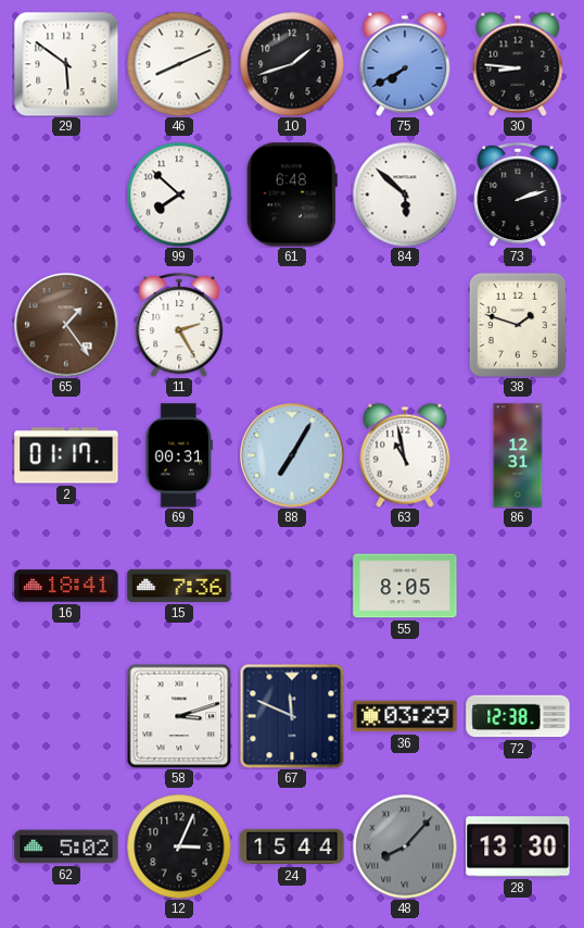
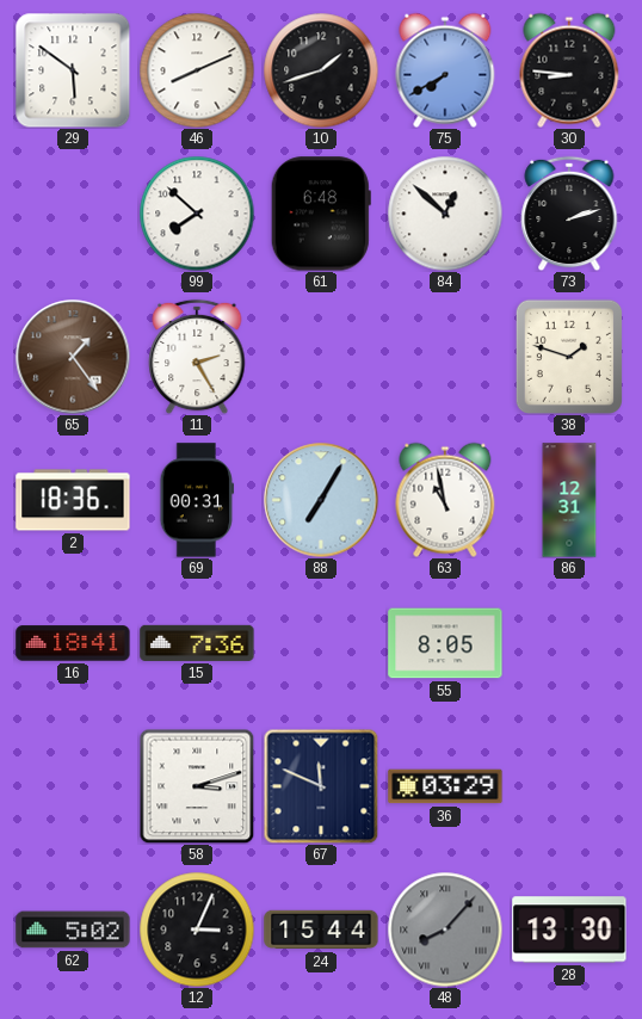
84: 5:52 -> 12:52
2: 01:17 -> 18:36
72: 12:38 -> none
